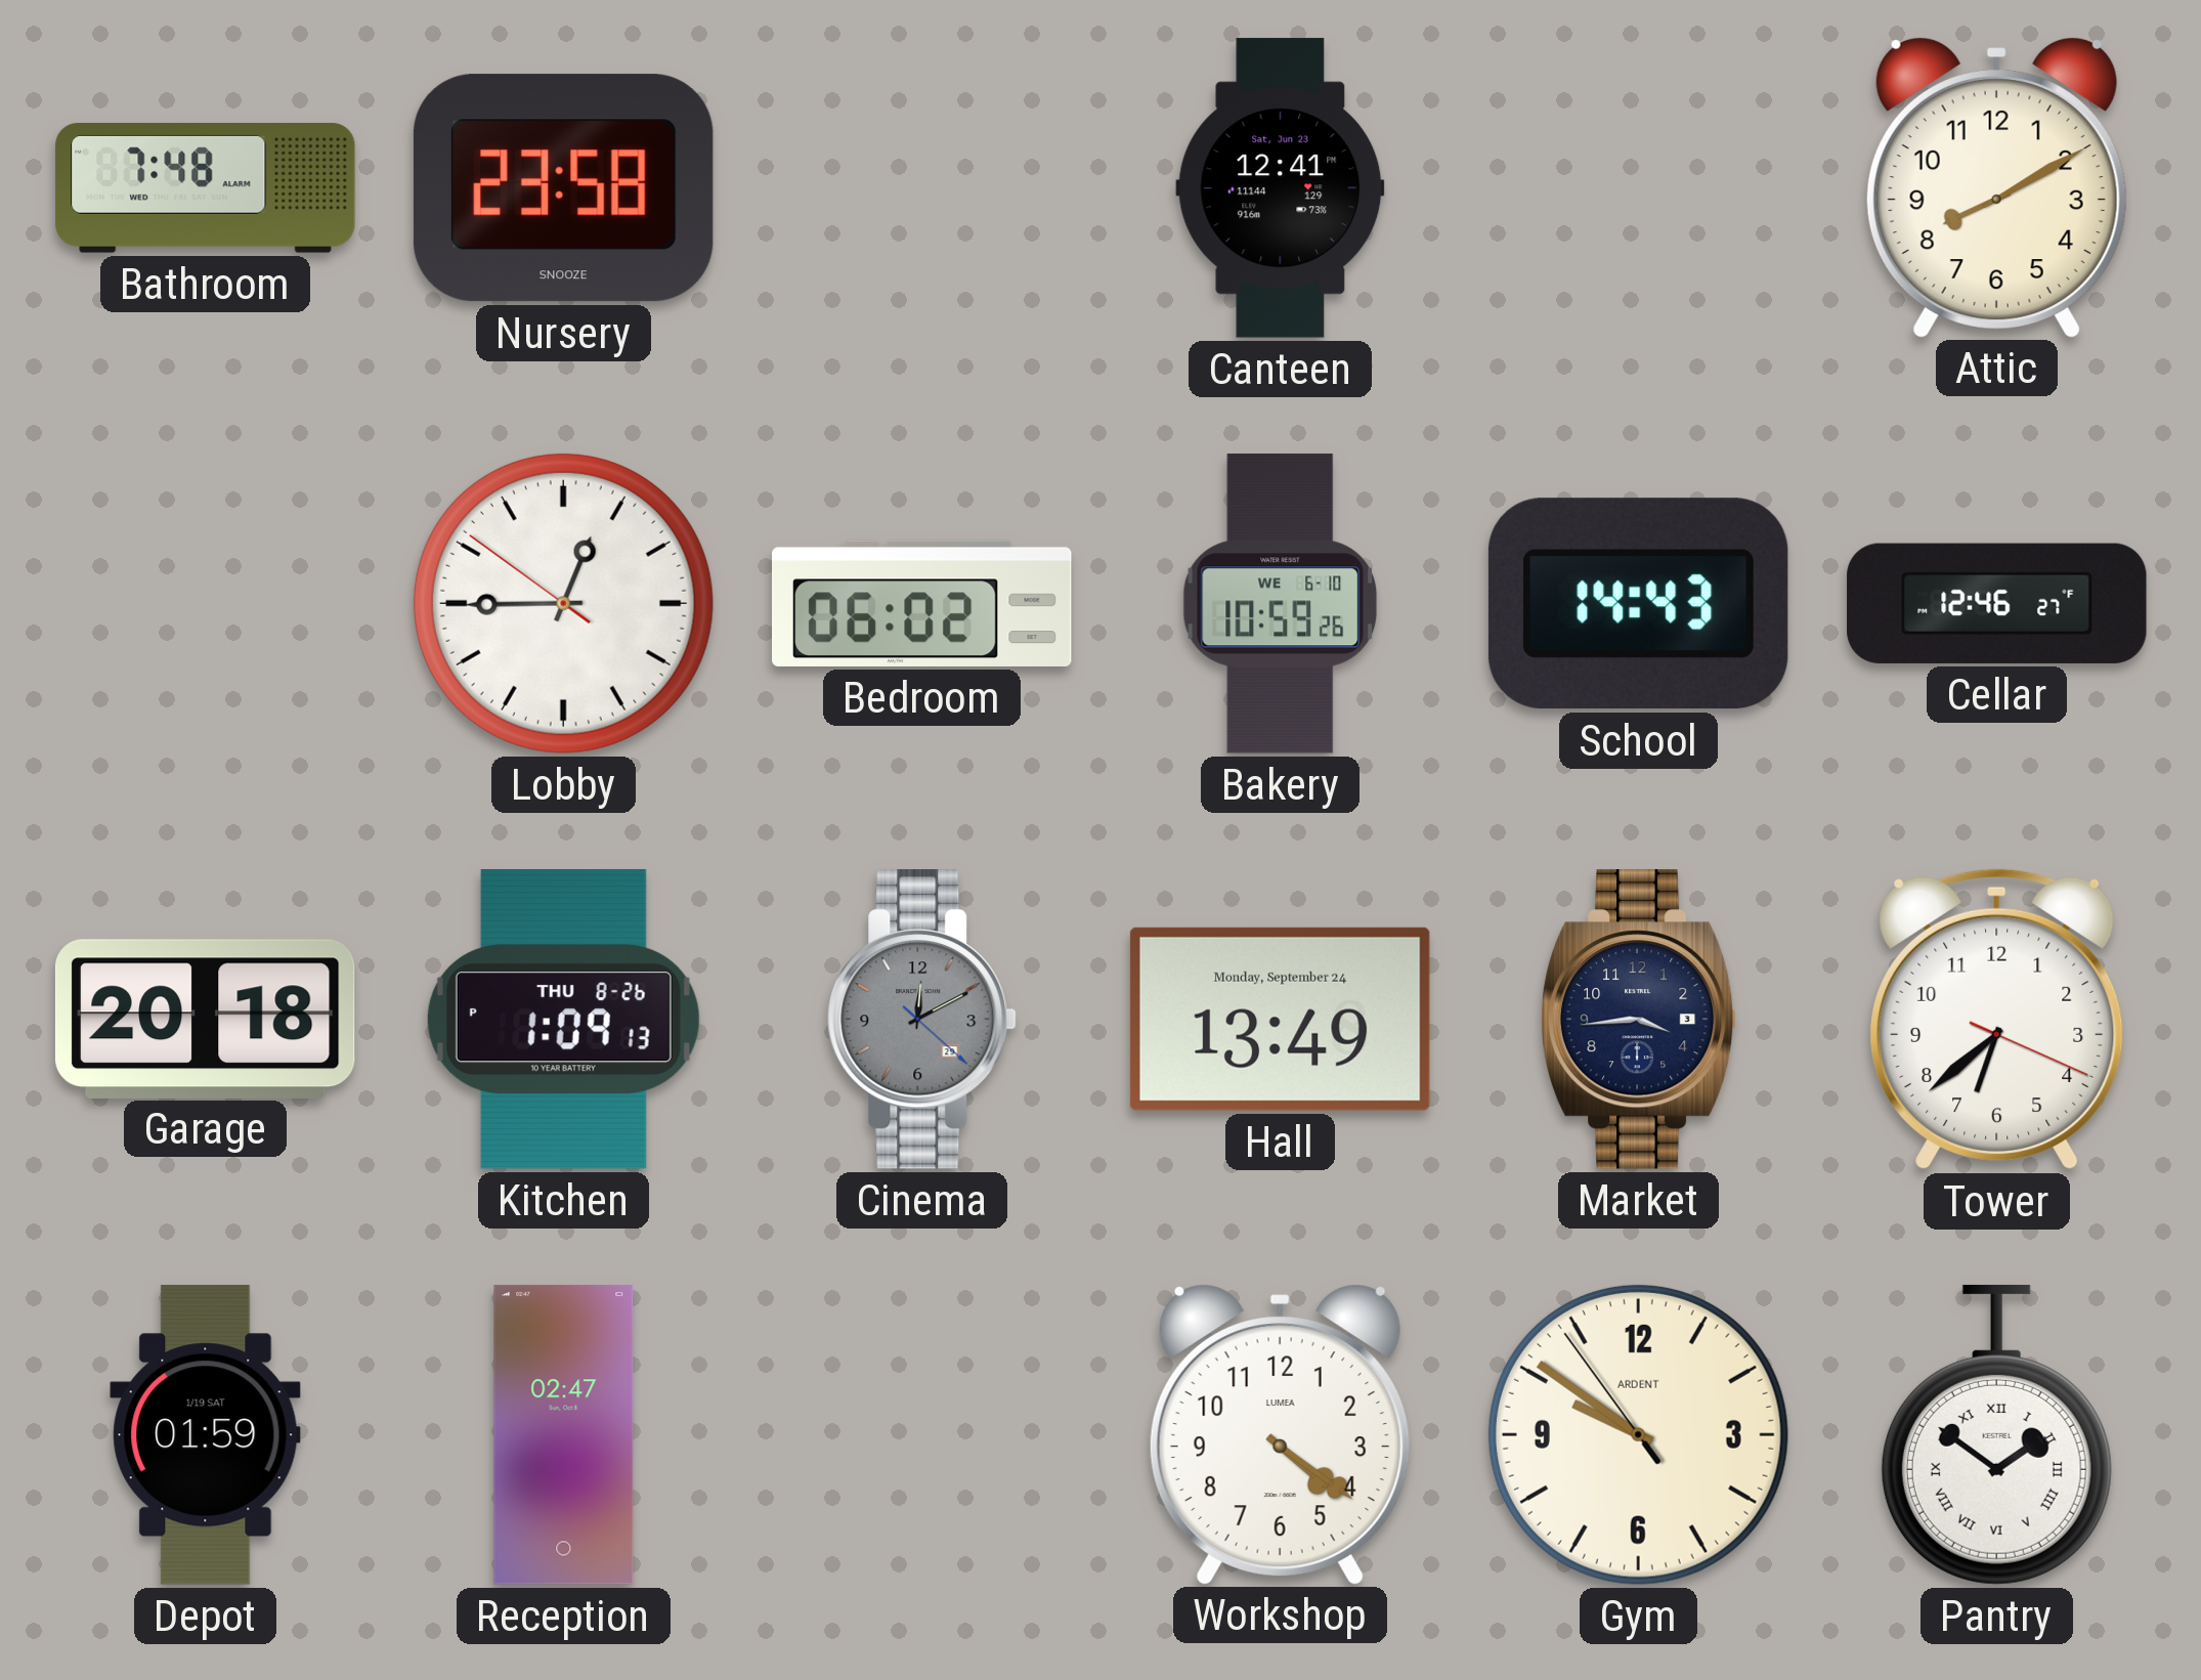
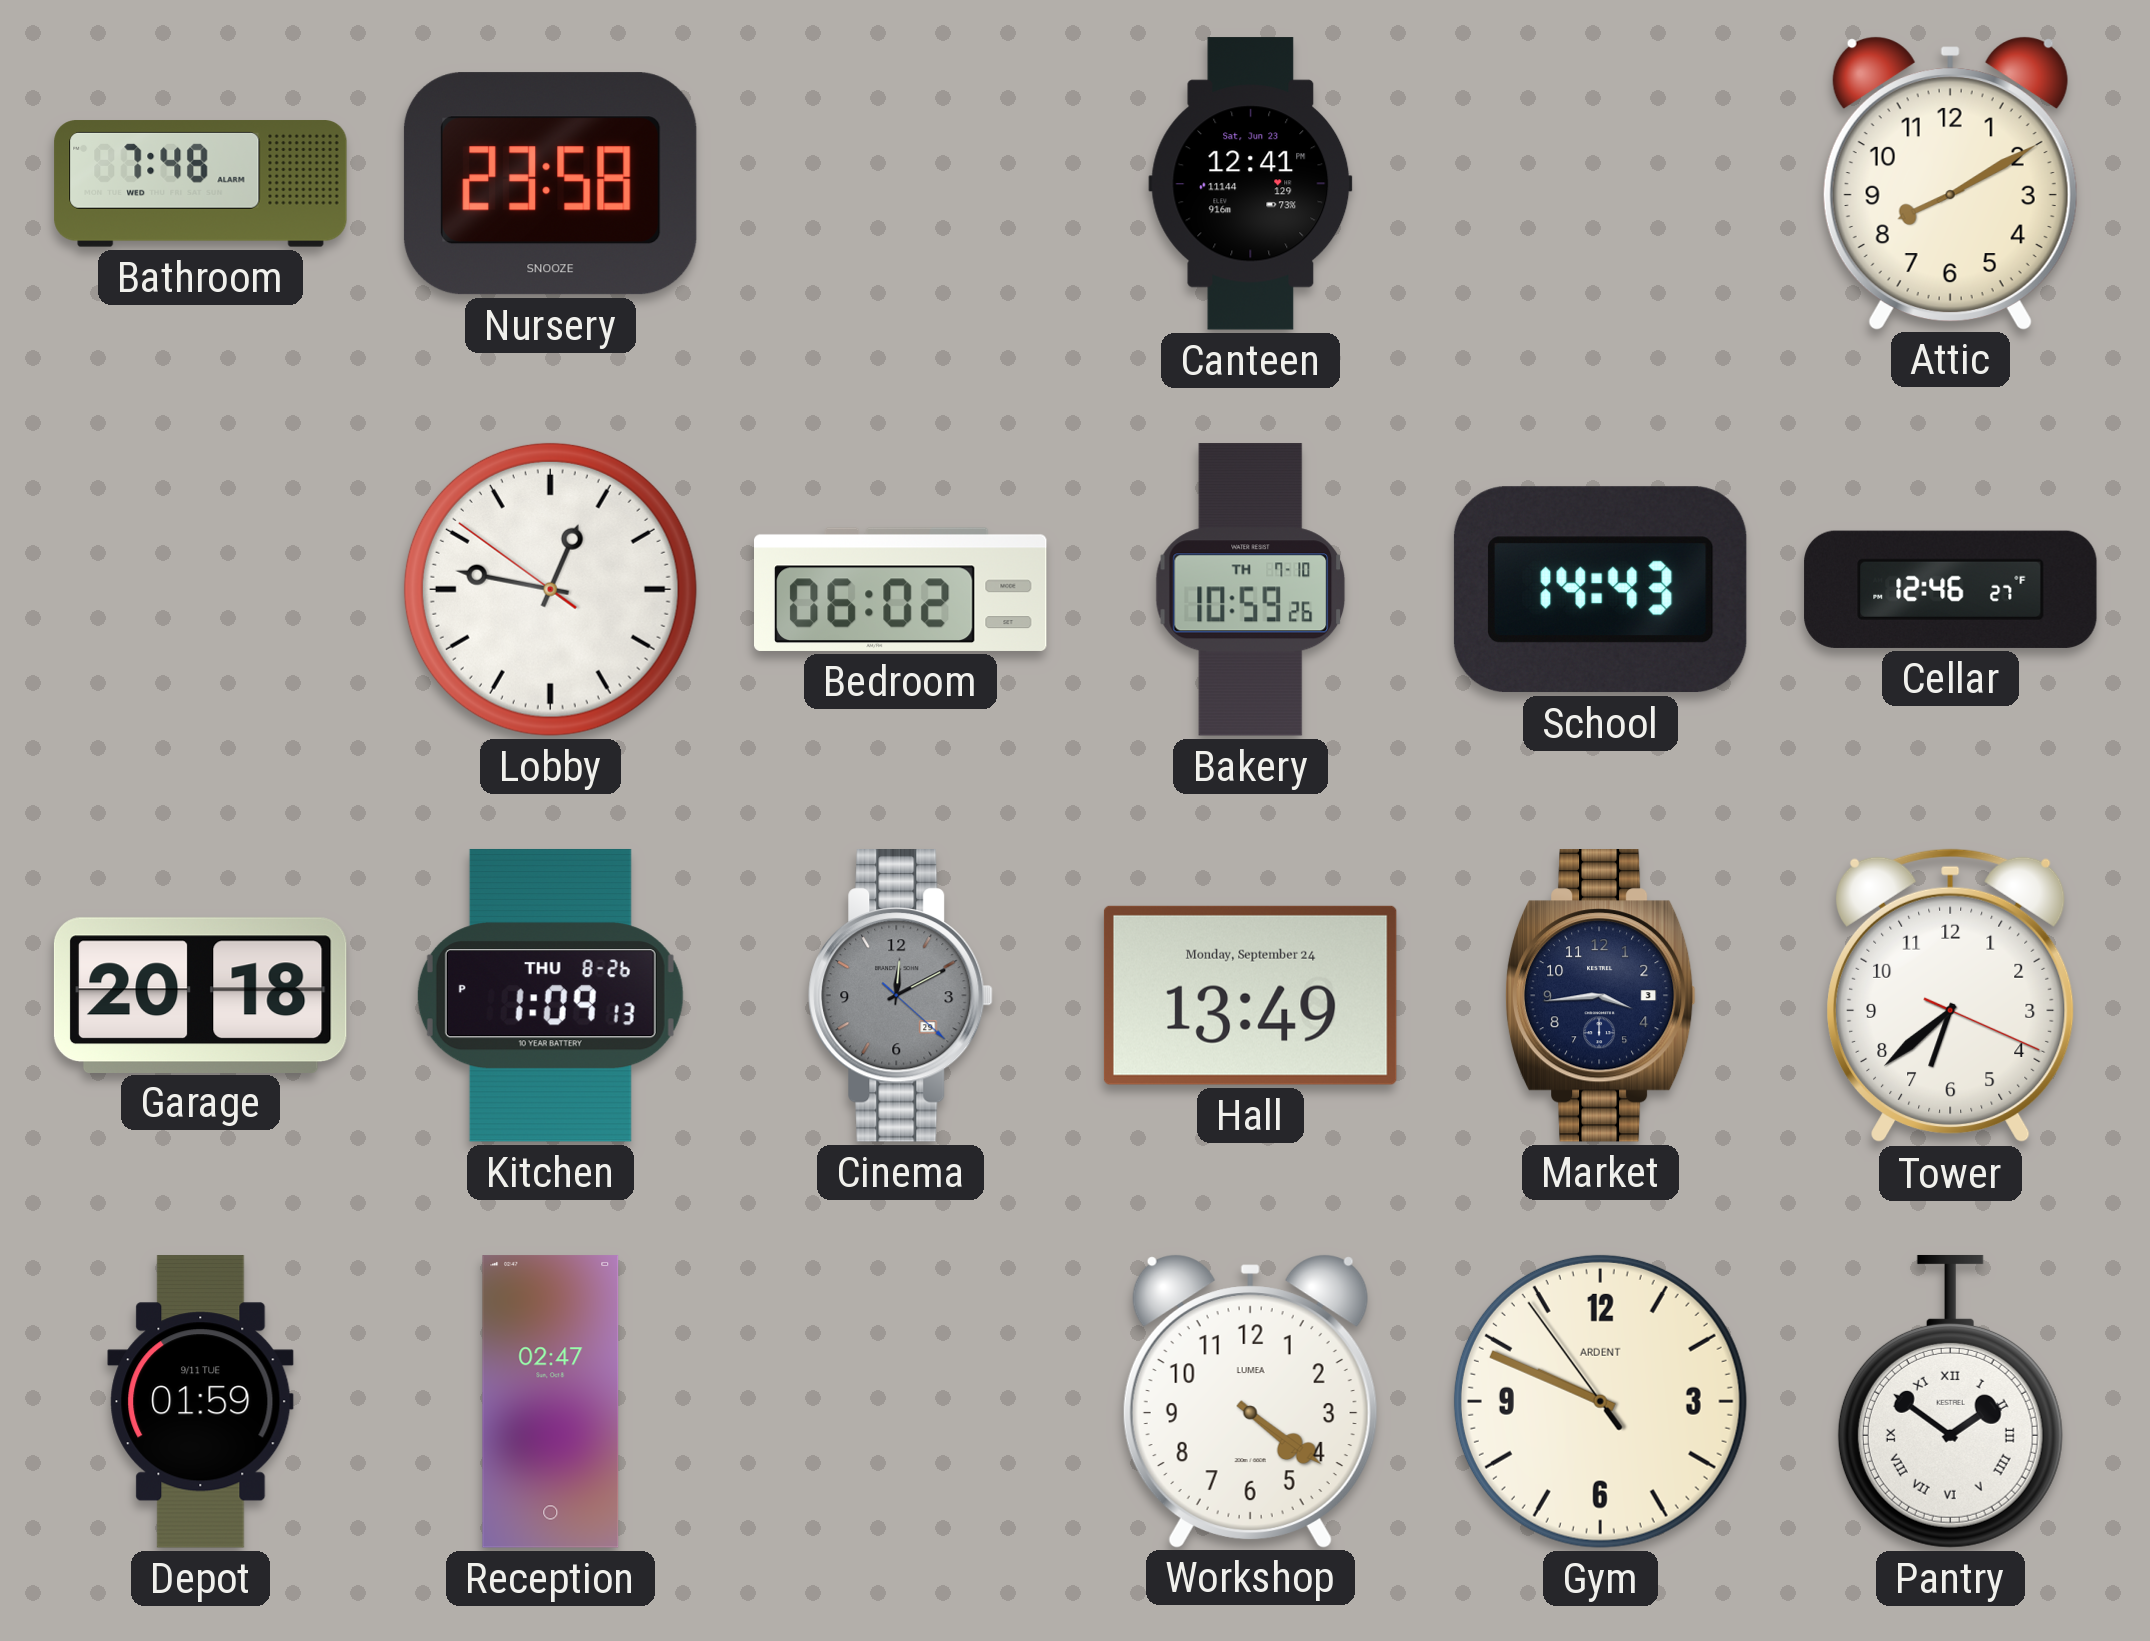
Lobby: 12:44 -> 12:46
Bakery date: WE 6-10 -> TH 7-10
Depot date: 1/19 SAT -> 9/11 TUE
Gym: 9:50 -> 9:48
